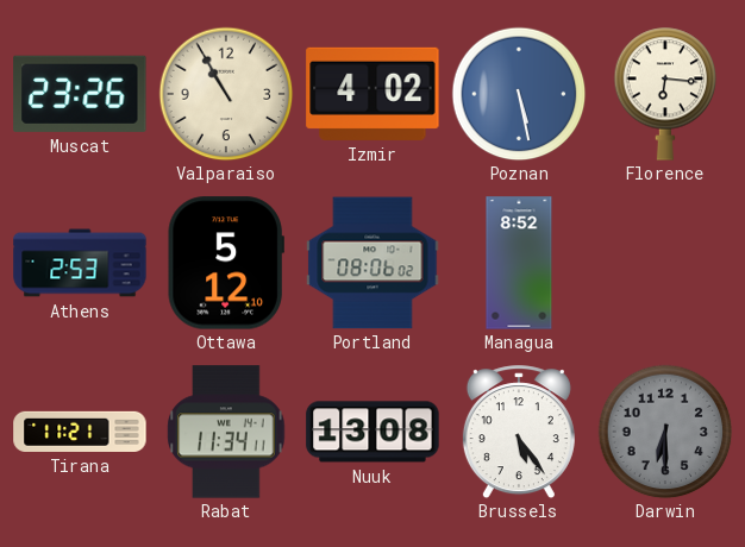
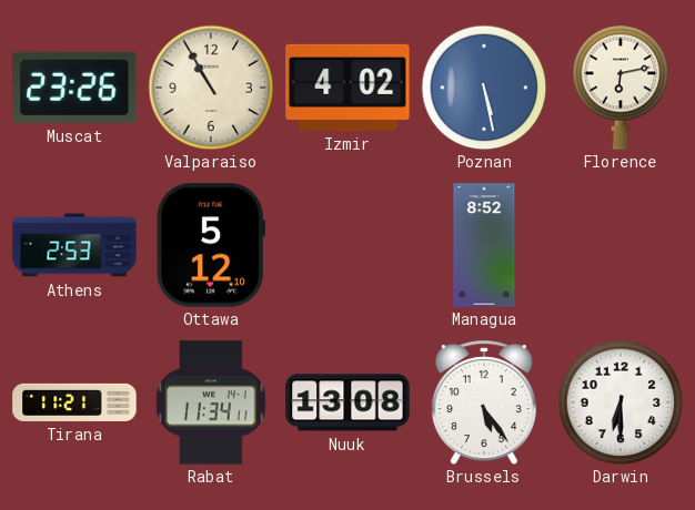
Florence: 6:16 -> 6:13
Portland: 08:06 -> none
Darwin dial: grey -> white
